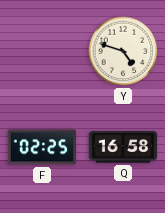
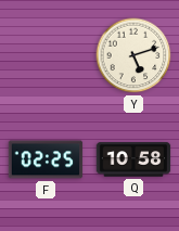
Y: 4:48 -> 5:12
Q: 16:58 -> 10:58
